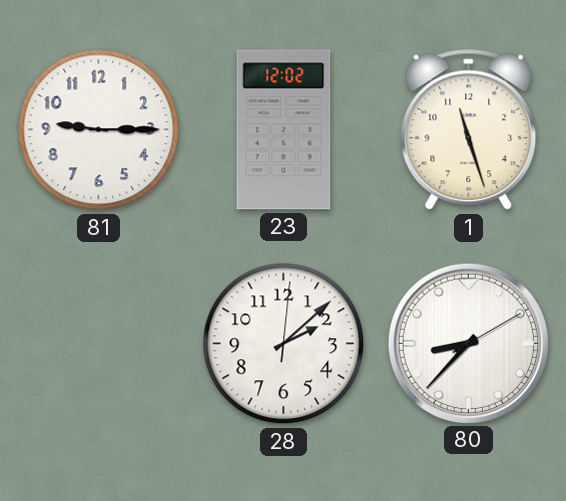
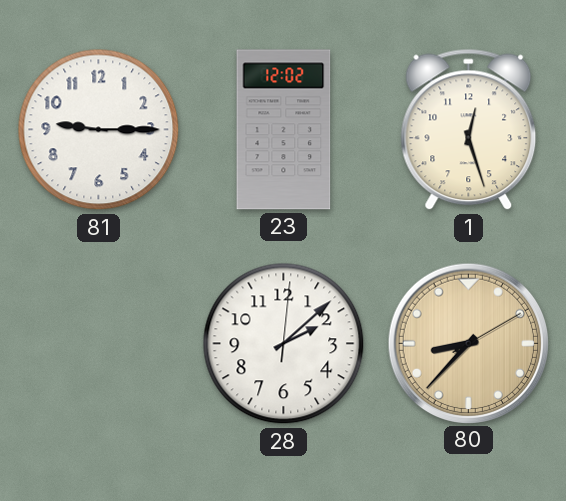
1: 11:27 -> 12:27
80 dial: white -> champagne
